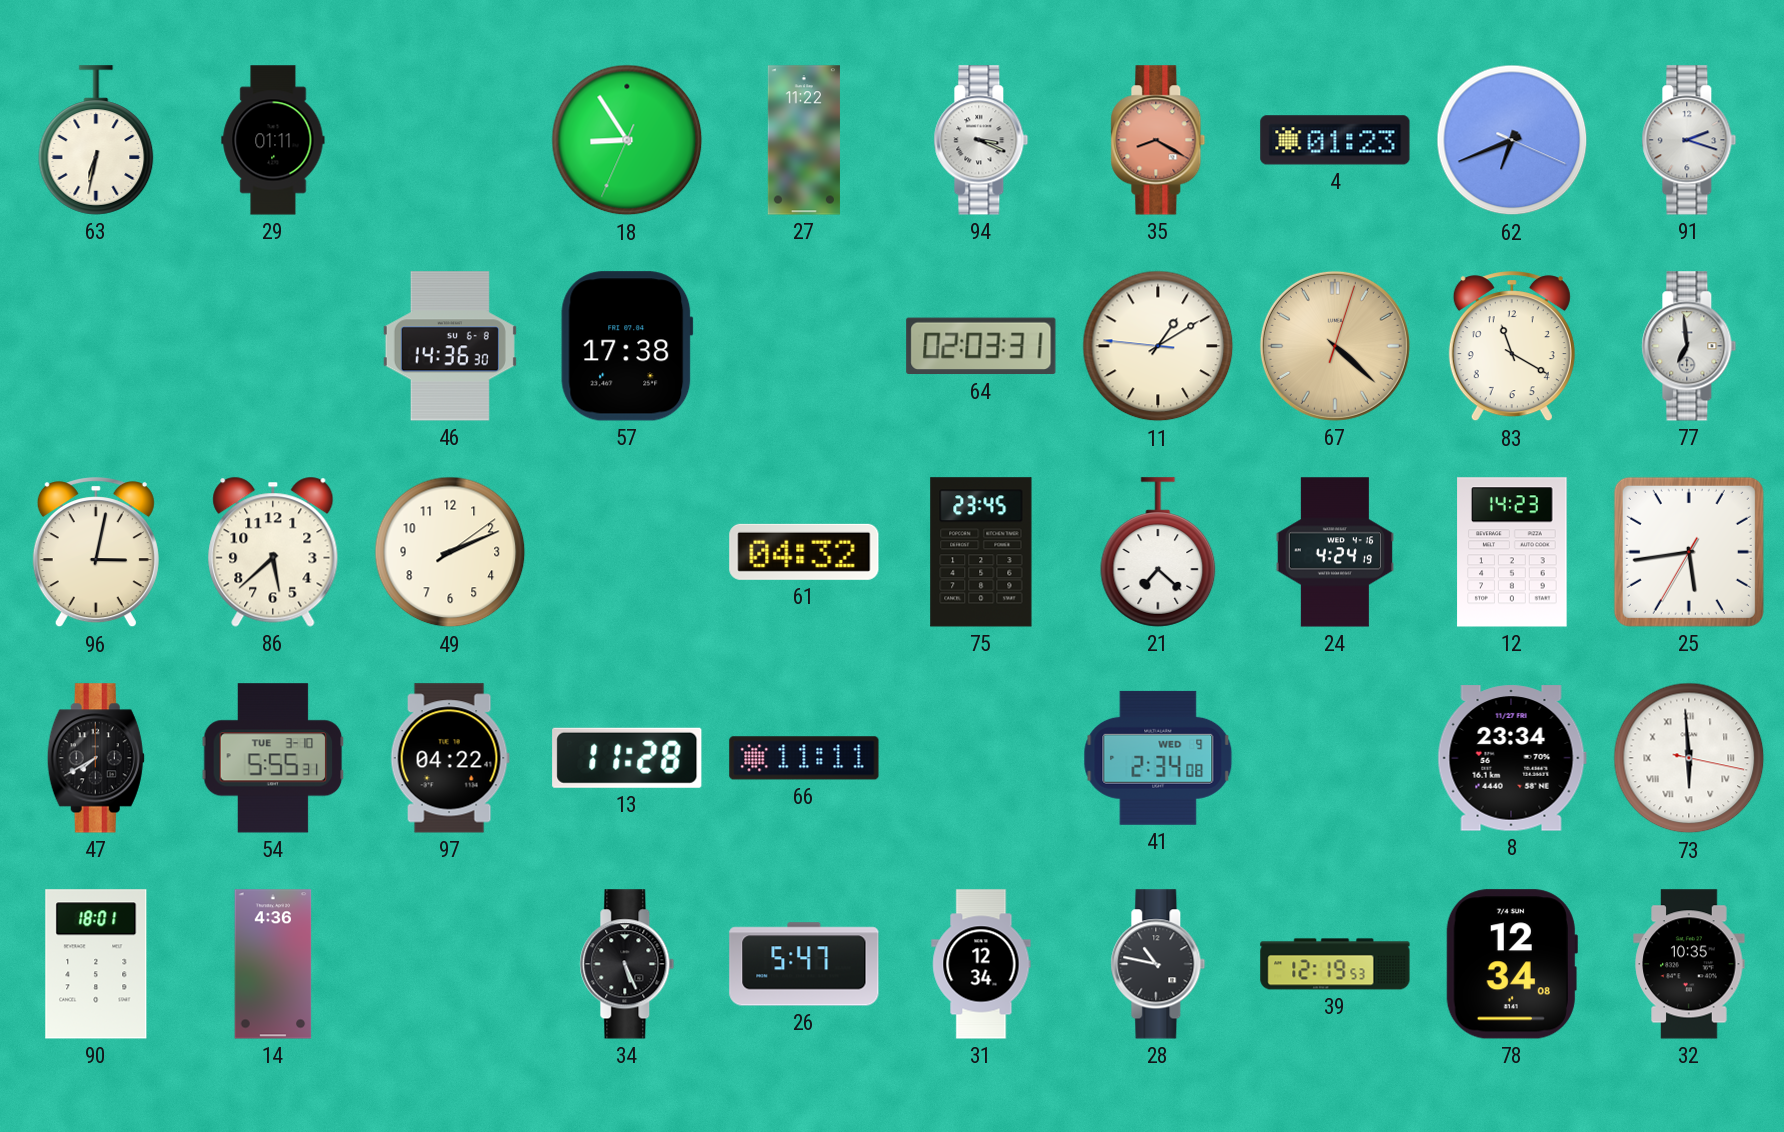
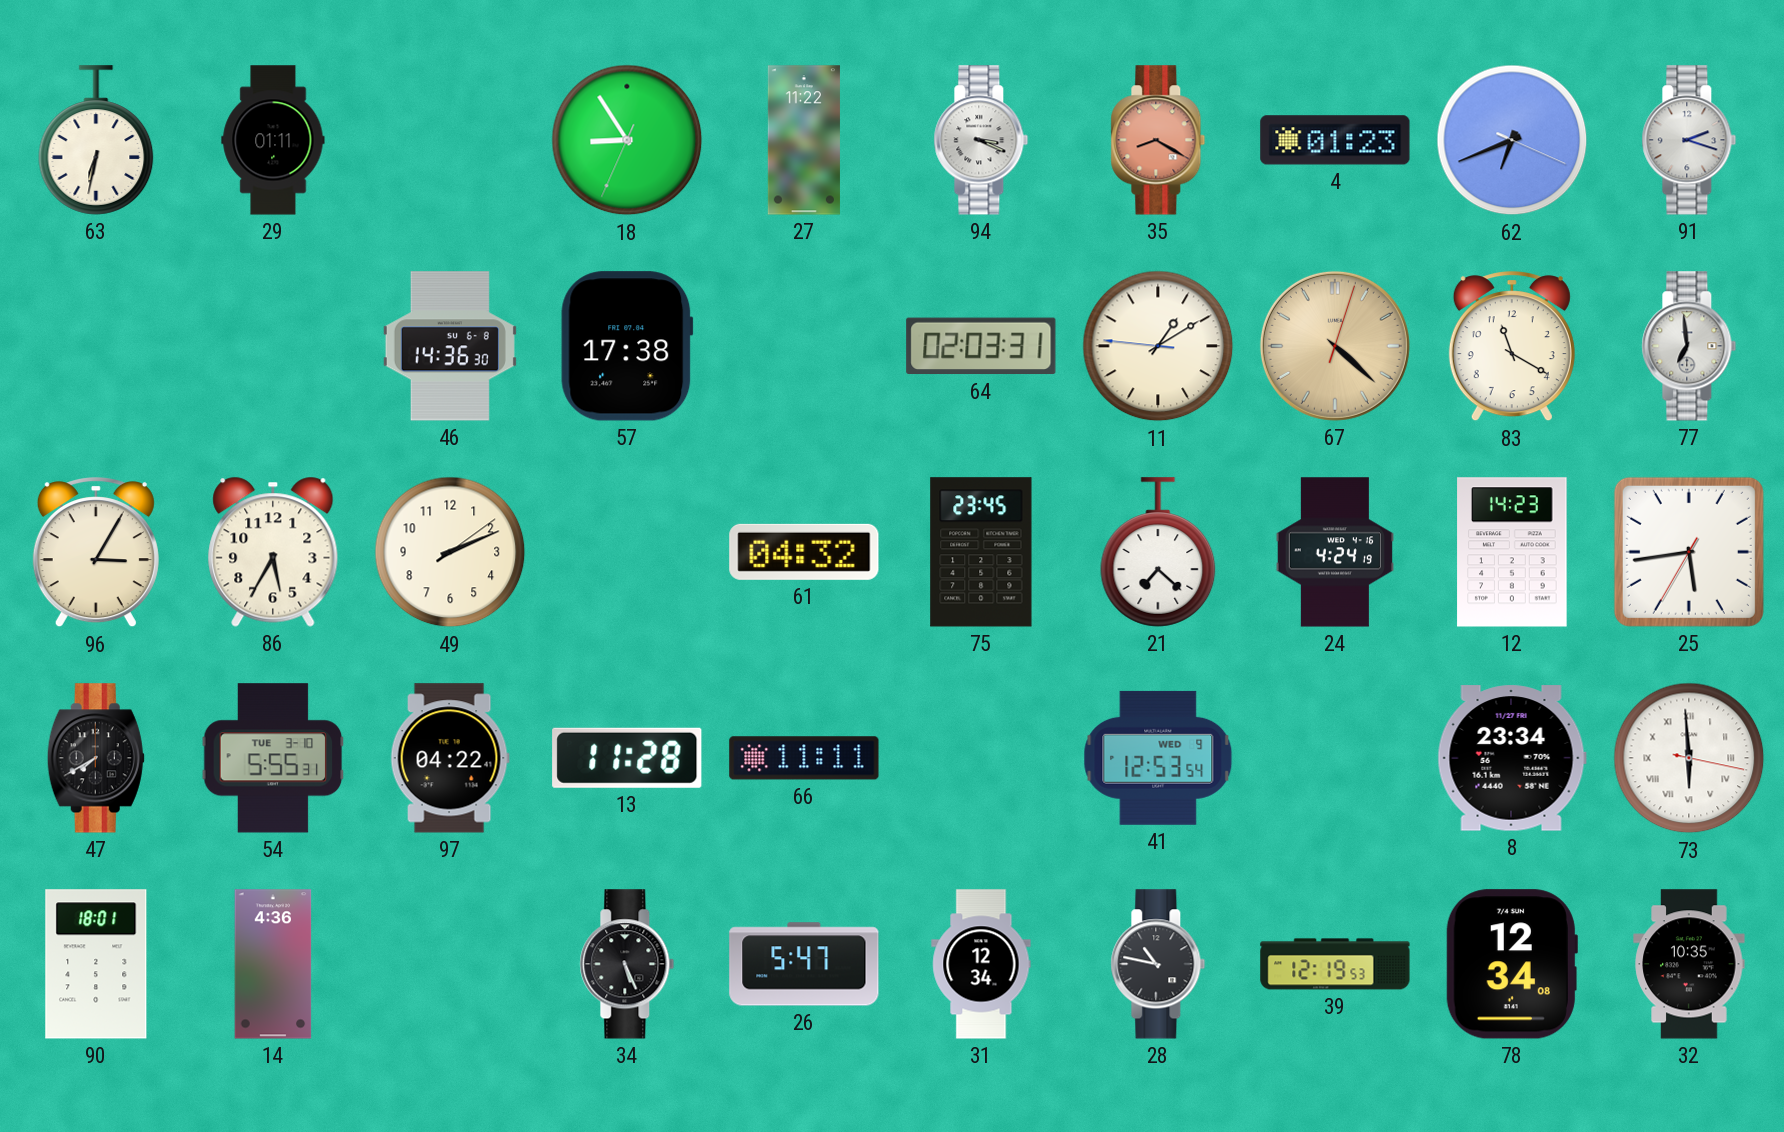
96: 3:02 -> 3:05
86: 5:38 -> 5:35
41: 2:34 -> 12:53
